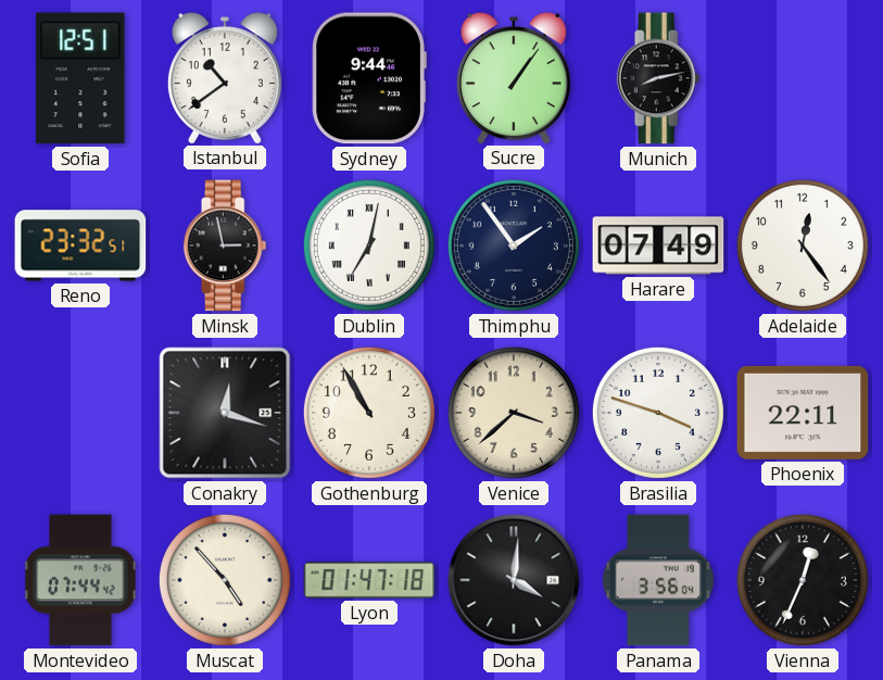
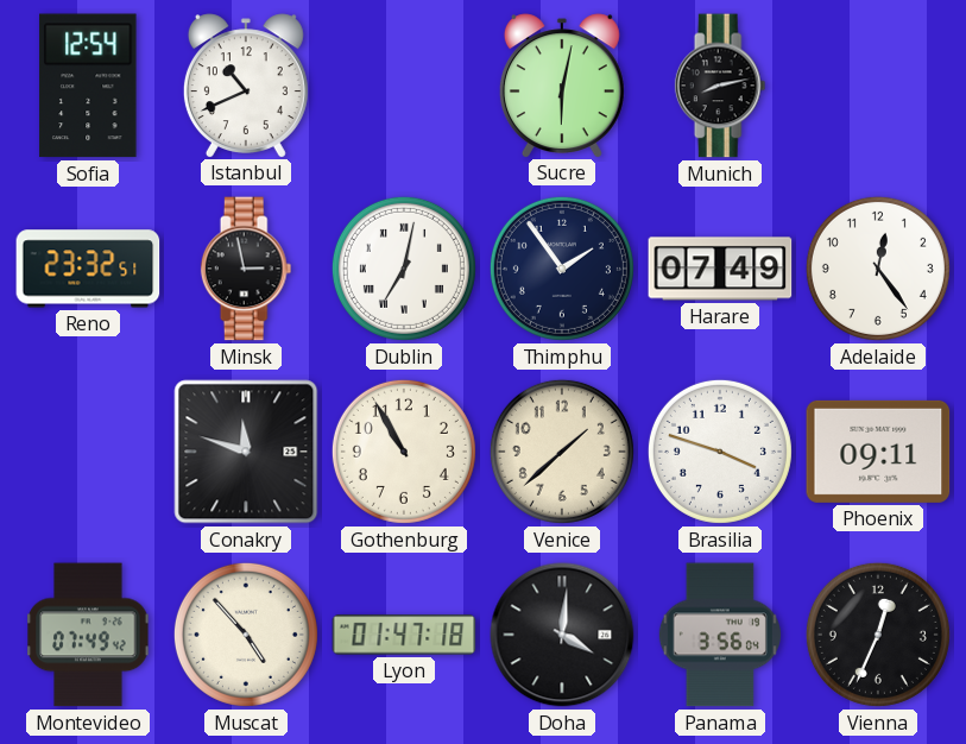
Sofia: 12:51 -> 12:54
Istanbul: 10:39 -> 10:41
Sydney: 9:44 -> none
Sucre: 1:06 -> 6:02
Conakry: 12:18 -> 11:48
Venice: 3:38 -> 1:38
Phoenix: 22:11 -> 09:11
Montevideo: 07:44 -> 07:49
